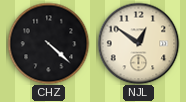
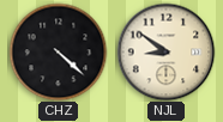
NJL: 12:51 -> 8:51
